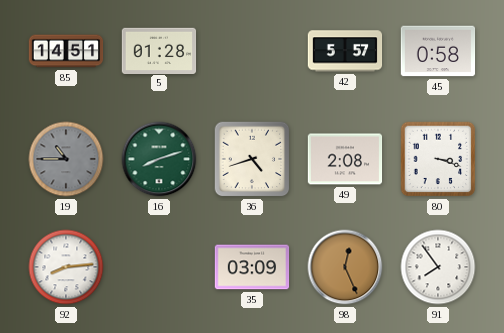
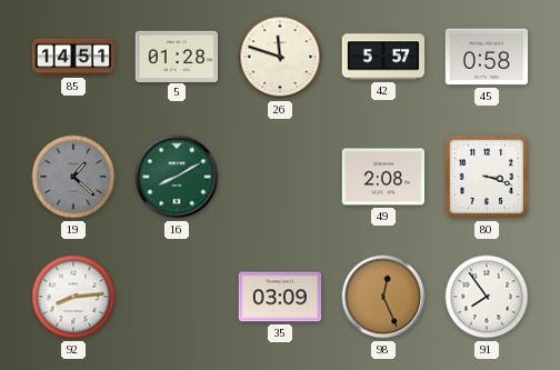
26: none -> 11:48
19: 10:45 -> 1:22
16: 8:12 -> 8:10
36: 4:42 -> none
